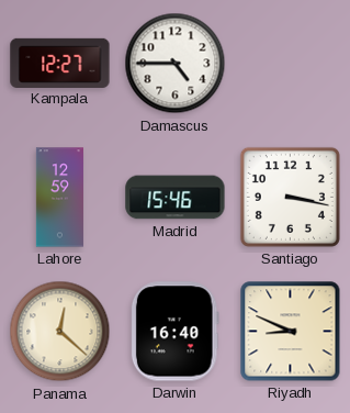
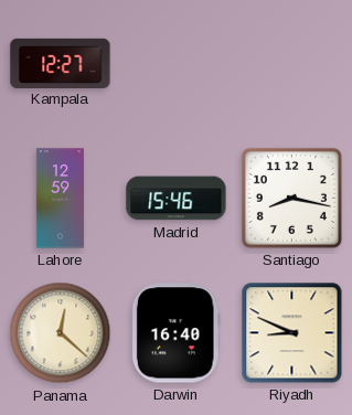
Damascus: 4:45 -> none
Santiago: 3:17 -> 8:17
